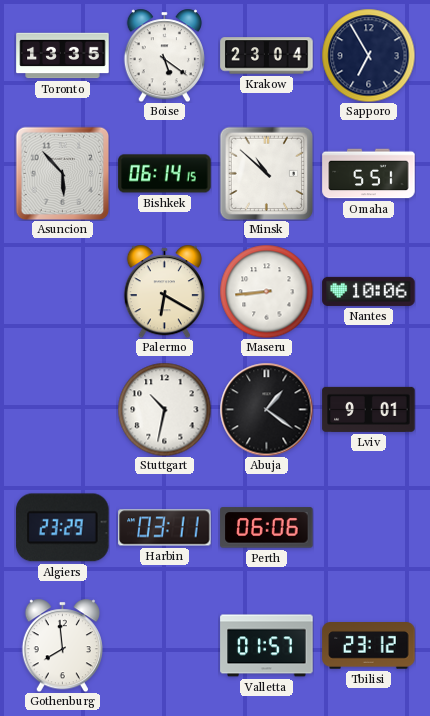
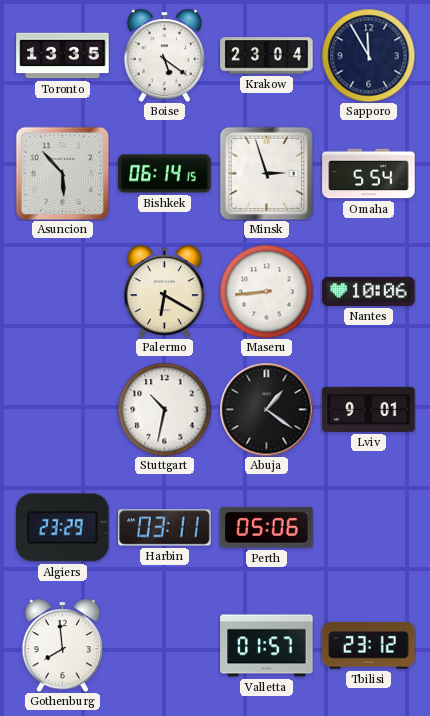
Sapporo: 6:55 -> 11:55
Minsk: 10:52 -> 2:57
Omaha: 5:51 -> 5:54
Perth: 06:06 -> 05:06
